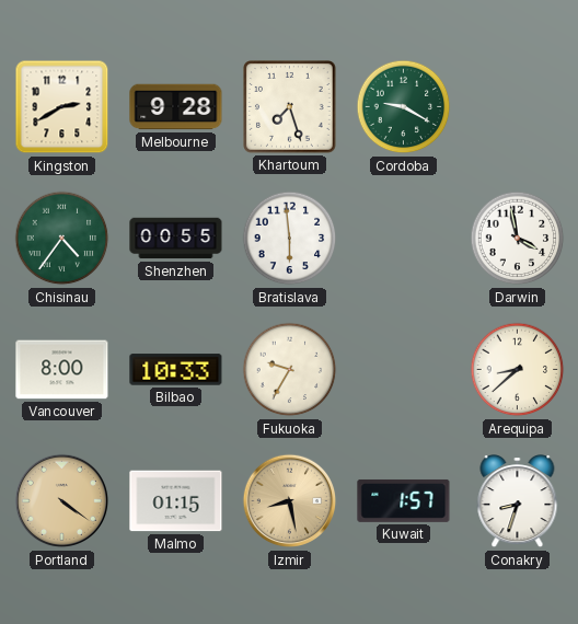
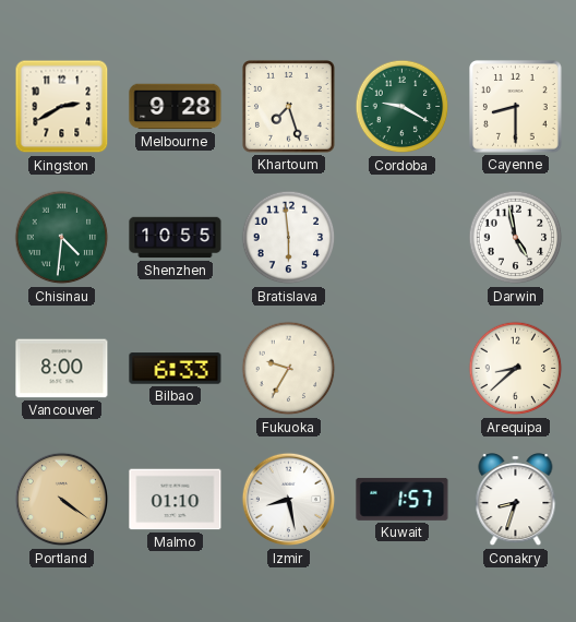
Cayenne: none -> 8:30
Chisinau: 4:36 -> 4:31
Shenzhen: 00:55 -> 10:55
Darwin: 3:58 -> 4:58
Bilbao: 10:33 -> 6:33
Malmo: 01:15 -> 01:10
Izmir dial: champagne -> white
